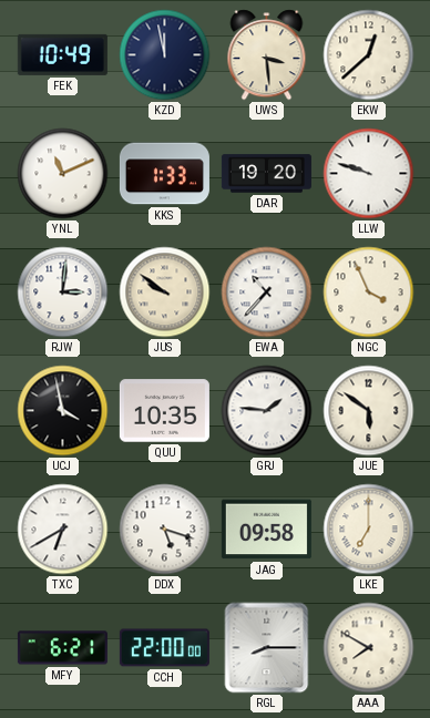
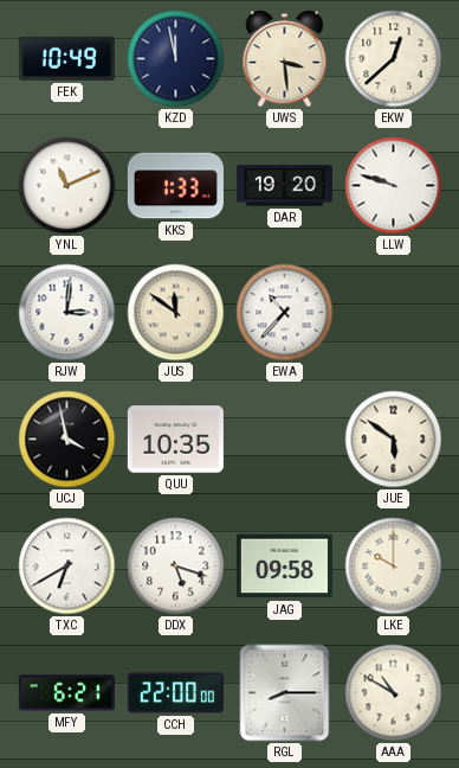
JUS: 9:51 -> 11:51
NGC: 3:56 -> none
GRJ: 1:46 -> none
LKE: 7:00 -> 10:00
AAA: 7:50 -> 10:50
